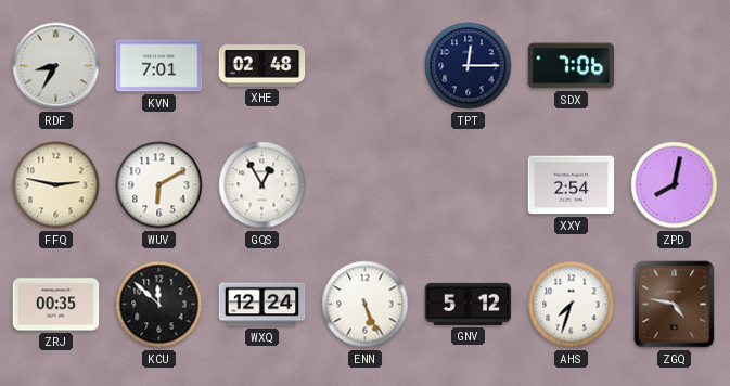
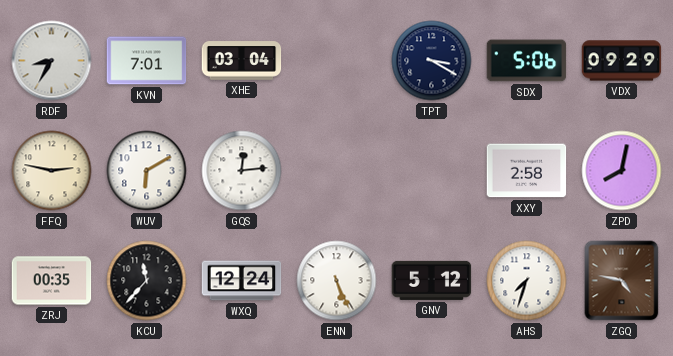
XHE: 02:48 -> 03:04
TPT: 12:15 -> 3:20
SDX: 7:06 -> 5:06
VDX: none -> 09:29
GQS: 12:55 -> 12:14
XXY: 2:54 -> 2:58
KCU: 11:52 -> 11:37
